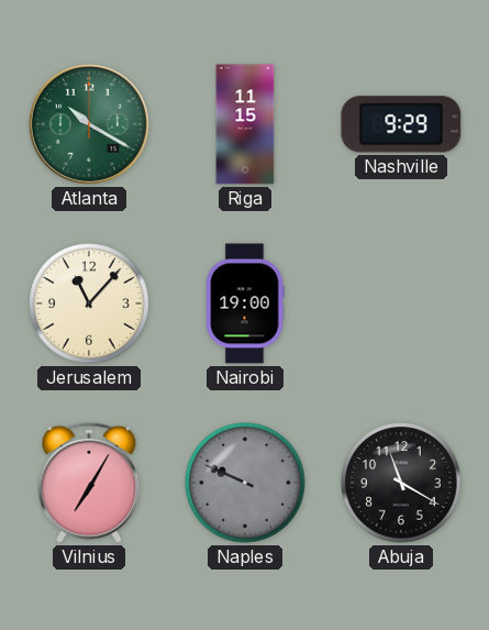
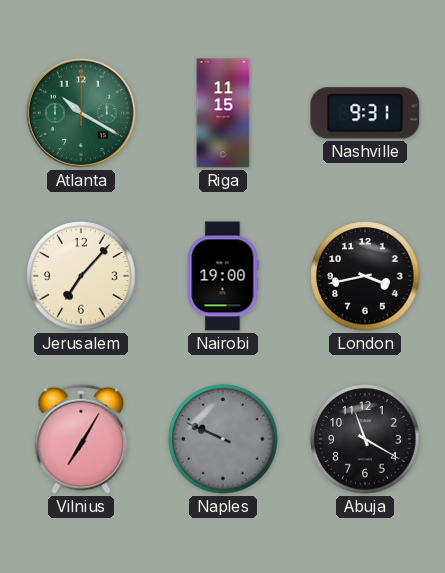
Nashville: 9:29 -> 9:31
Jerusalem: 11:07 -> 7:07
London: none -> 3:43
